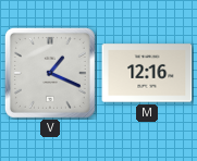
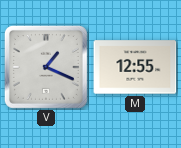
M: 12:16 -> 12:55
